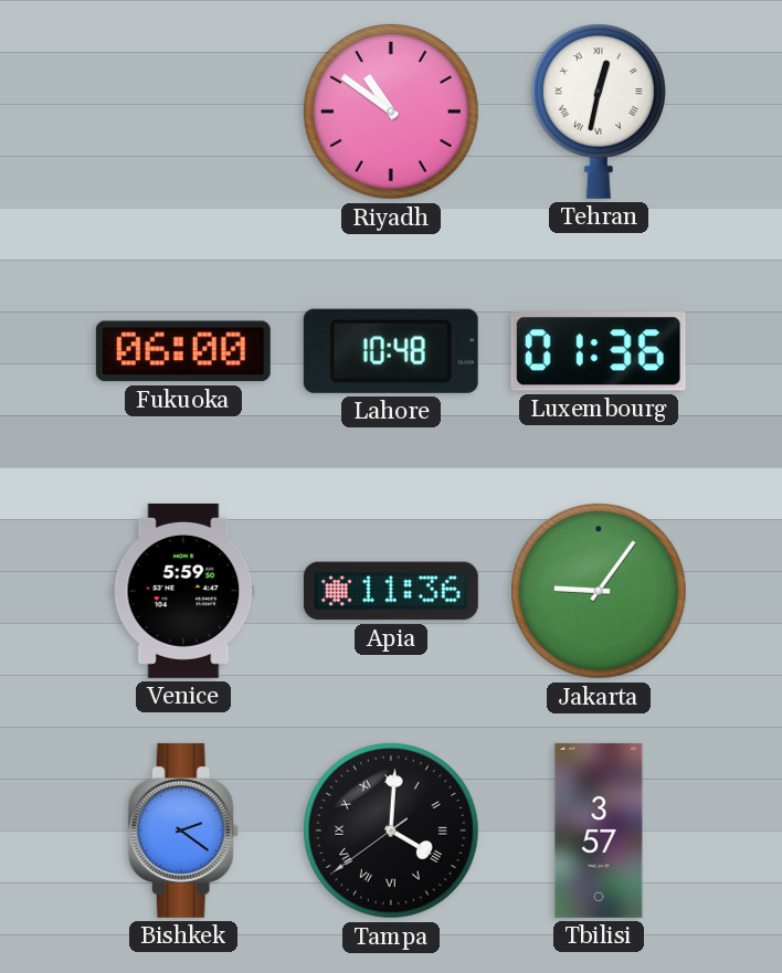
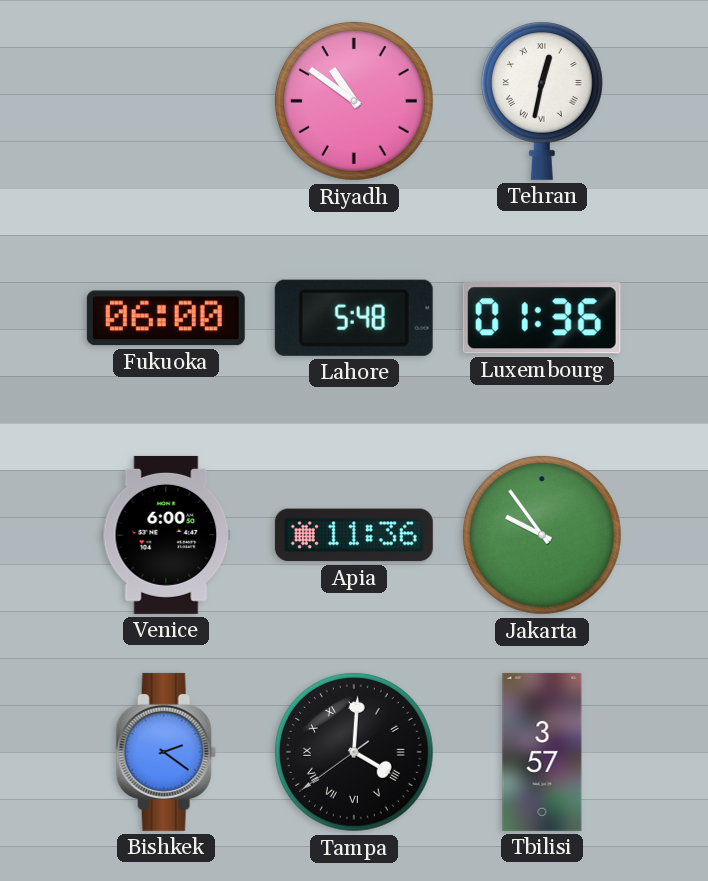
Lahore: 10:48 -> 5:48
Venice: 5:59 -> 6:00
Jakarta: 9:06 -> 9:54
